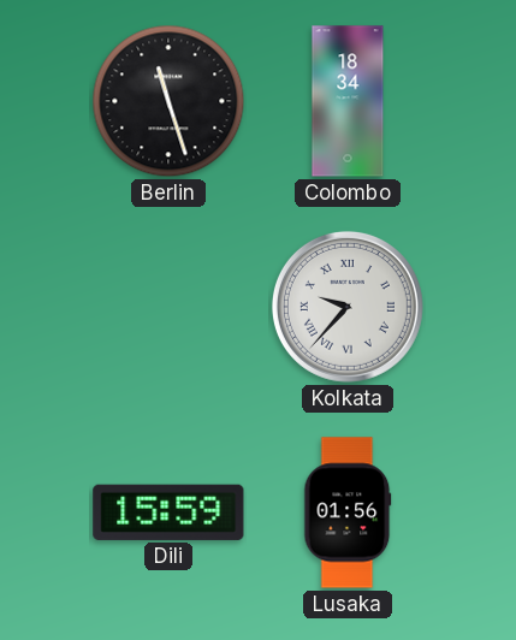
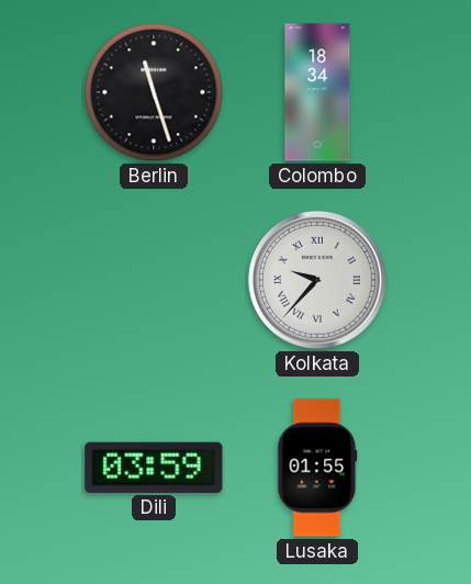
Dili: 15:59 -> 03:59
Lusaka: 01:56 -> 01:55
